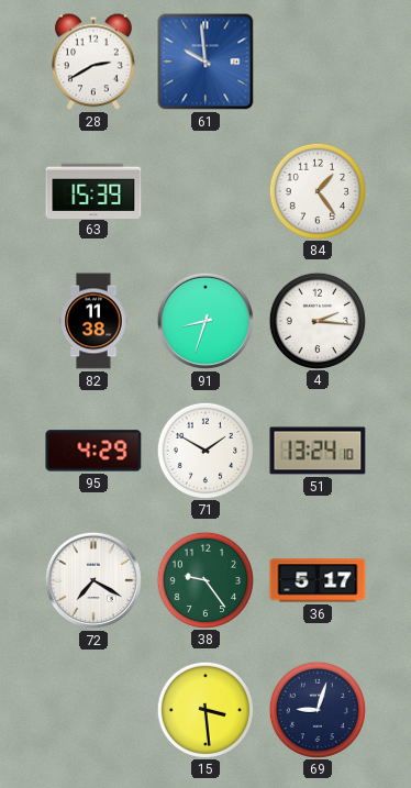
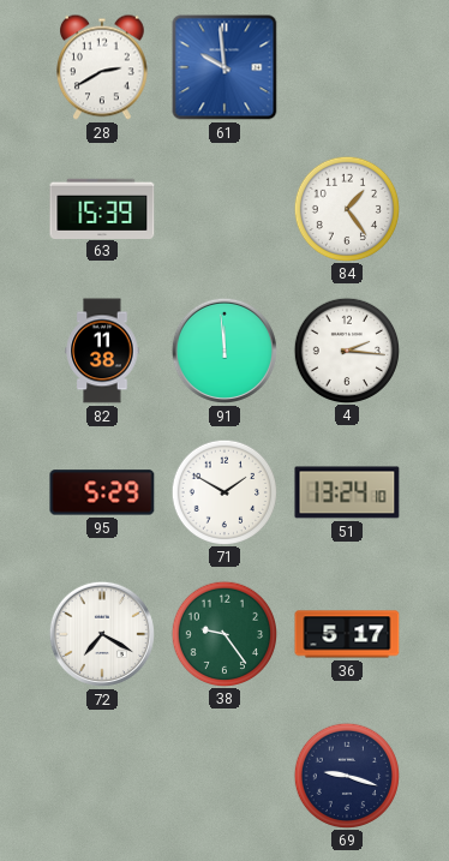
91: 8:33 -> 11:59
95: 4:29 -> 5:29
15: 3:29 -> none
69: 9:03 -> 9:18
